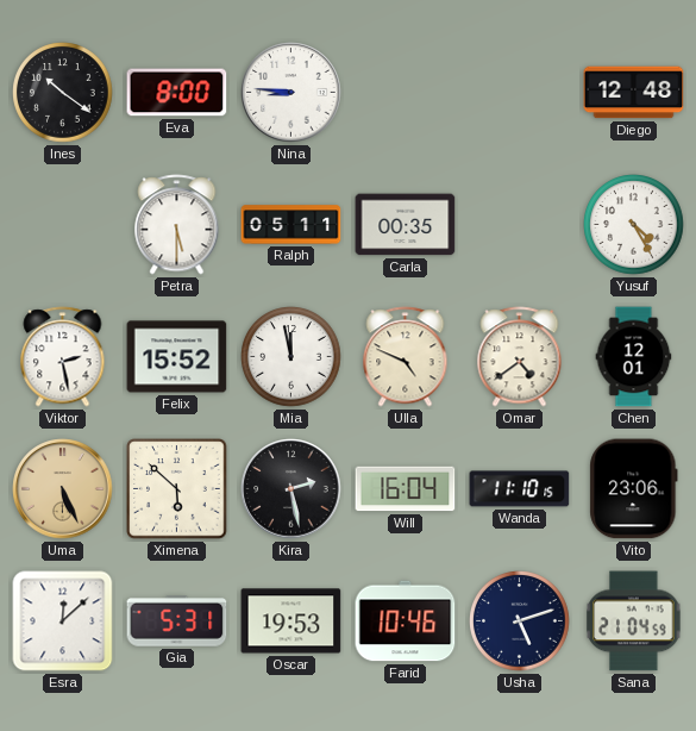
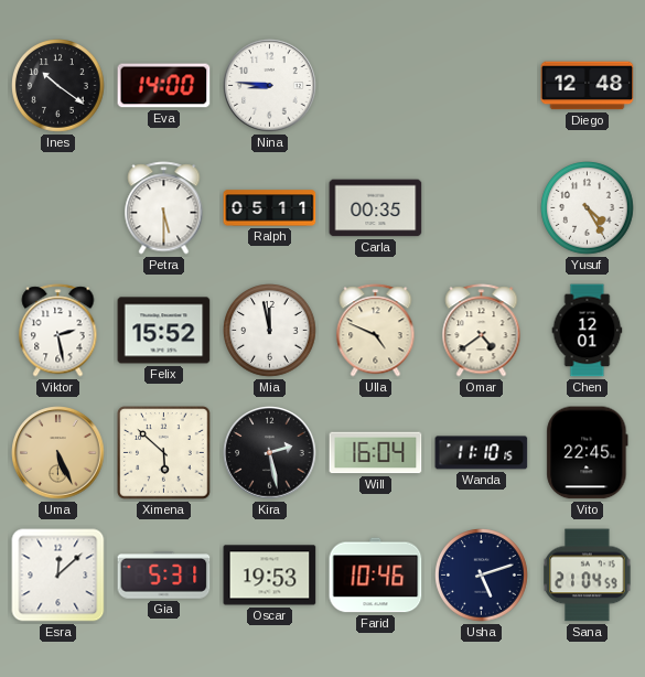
Eva: 8:00 -> 14:00
Vito: 23:06 -> 22:45
